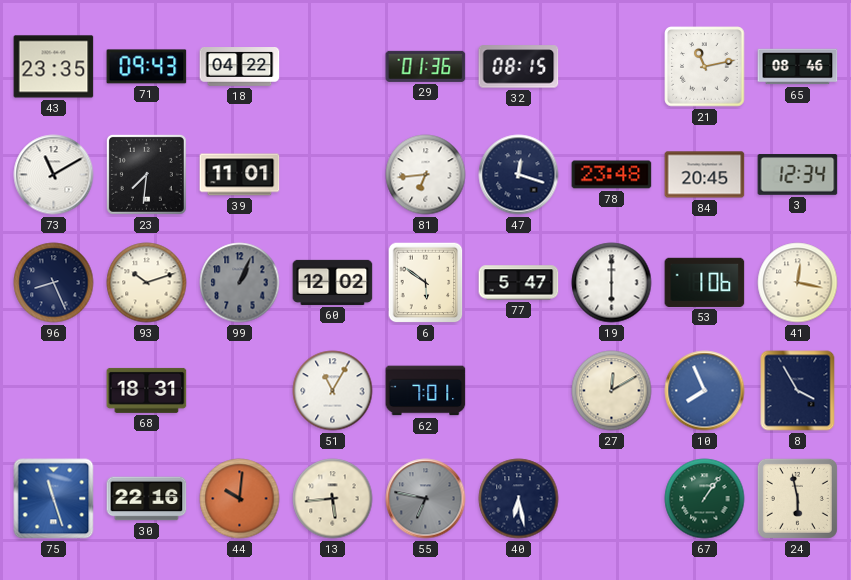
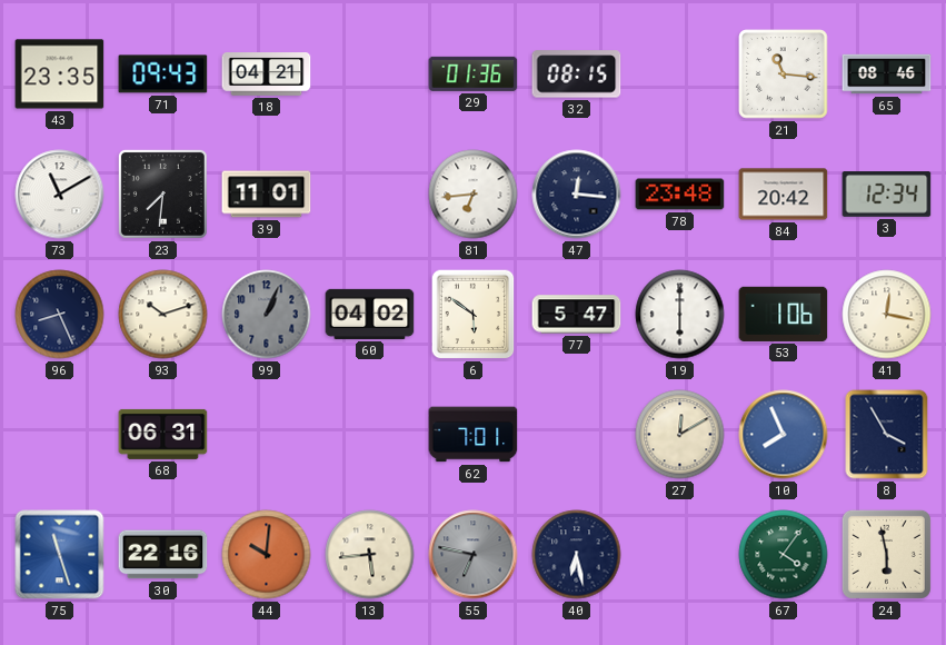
18: 04:22 -> 04:21
21: 11:13 -> 11:16
47: 12:18 -> 12:16
84: 20:45 -> 20:42
60: 12:02 -> 04:02
68: 18:31 -> 06:31
51: 11:05 -> none
67: 1:06 -> 4:06
